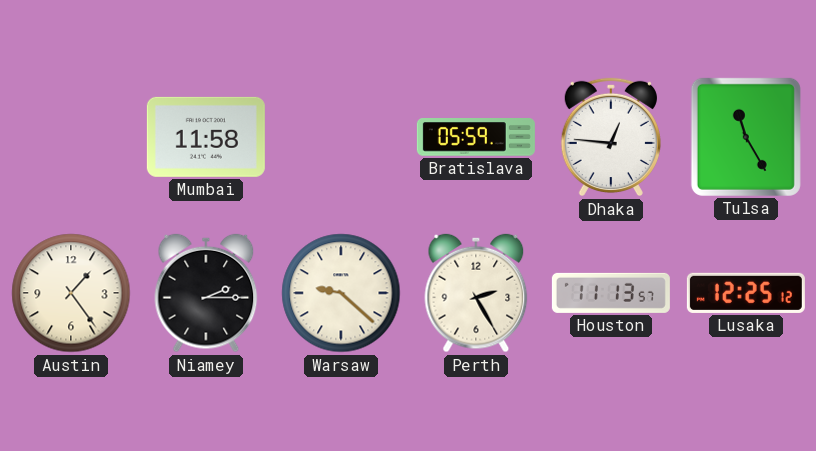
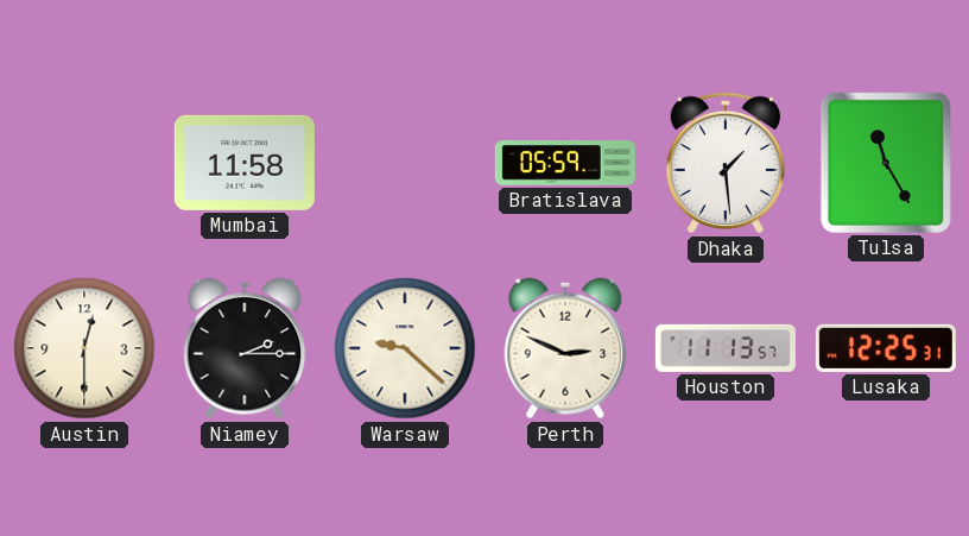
Dhaka: 12:46 -> 1:29
Austin: 1:24 -> 12:30
Perth: 2:25 -> 2:49
Lusaka: 12:25:12 -> 12:25:31
